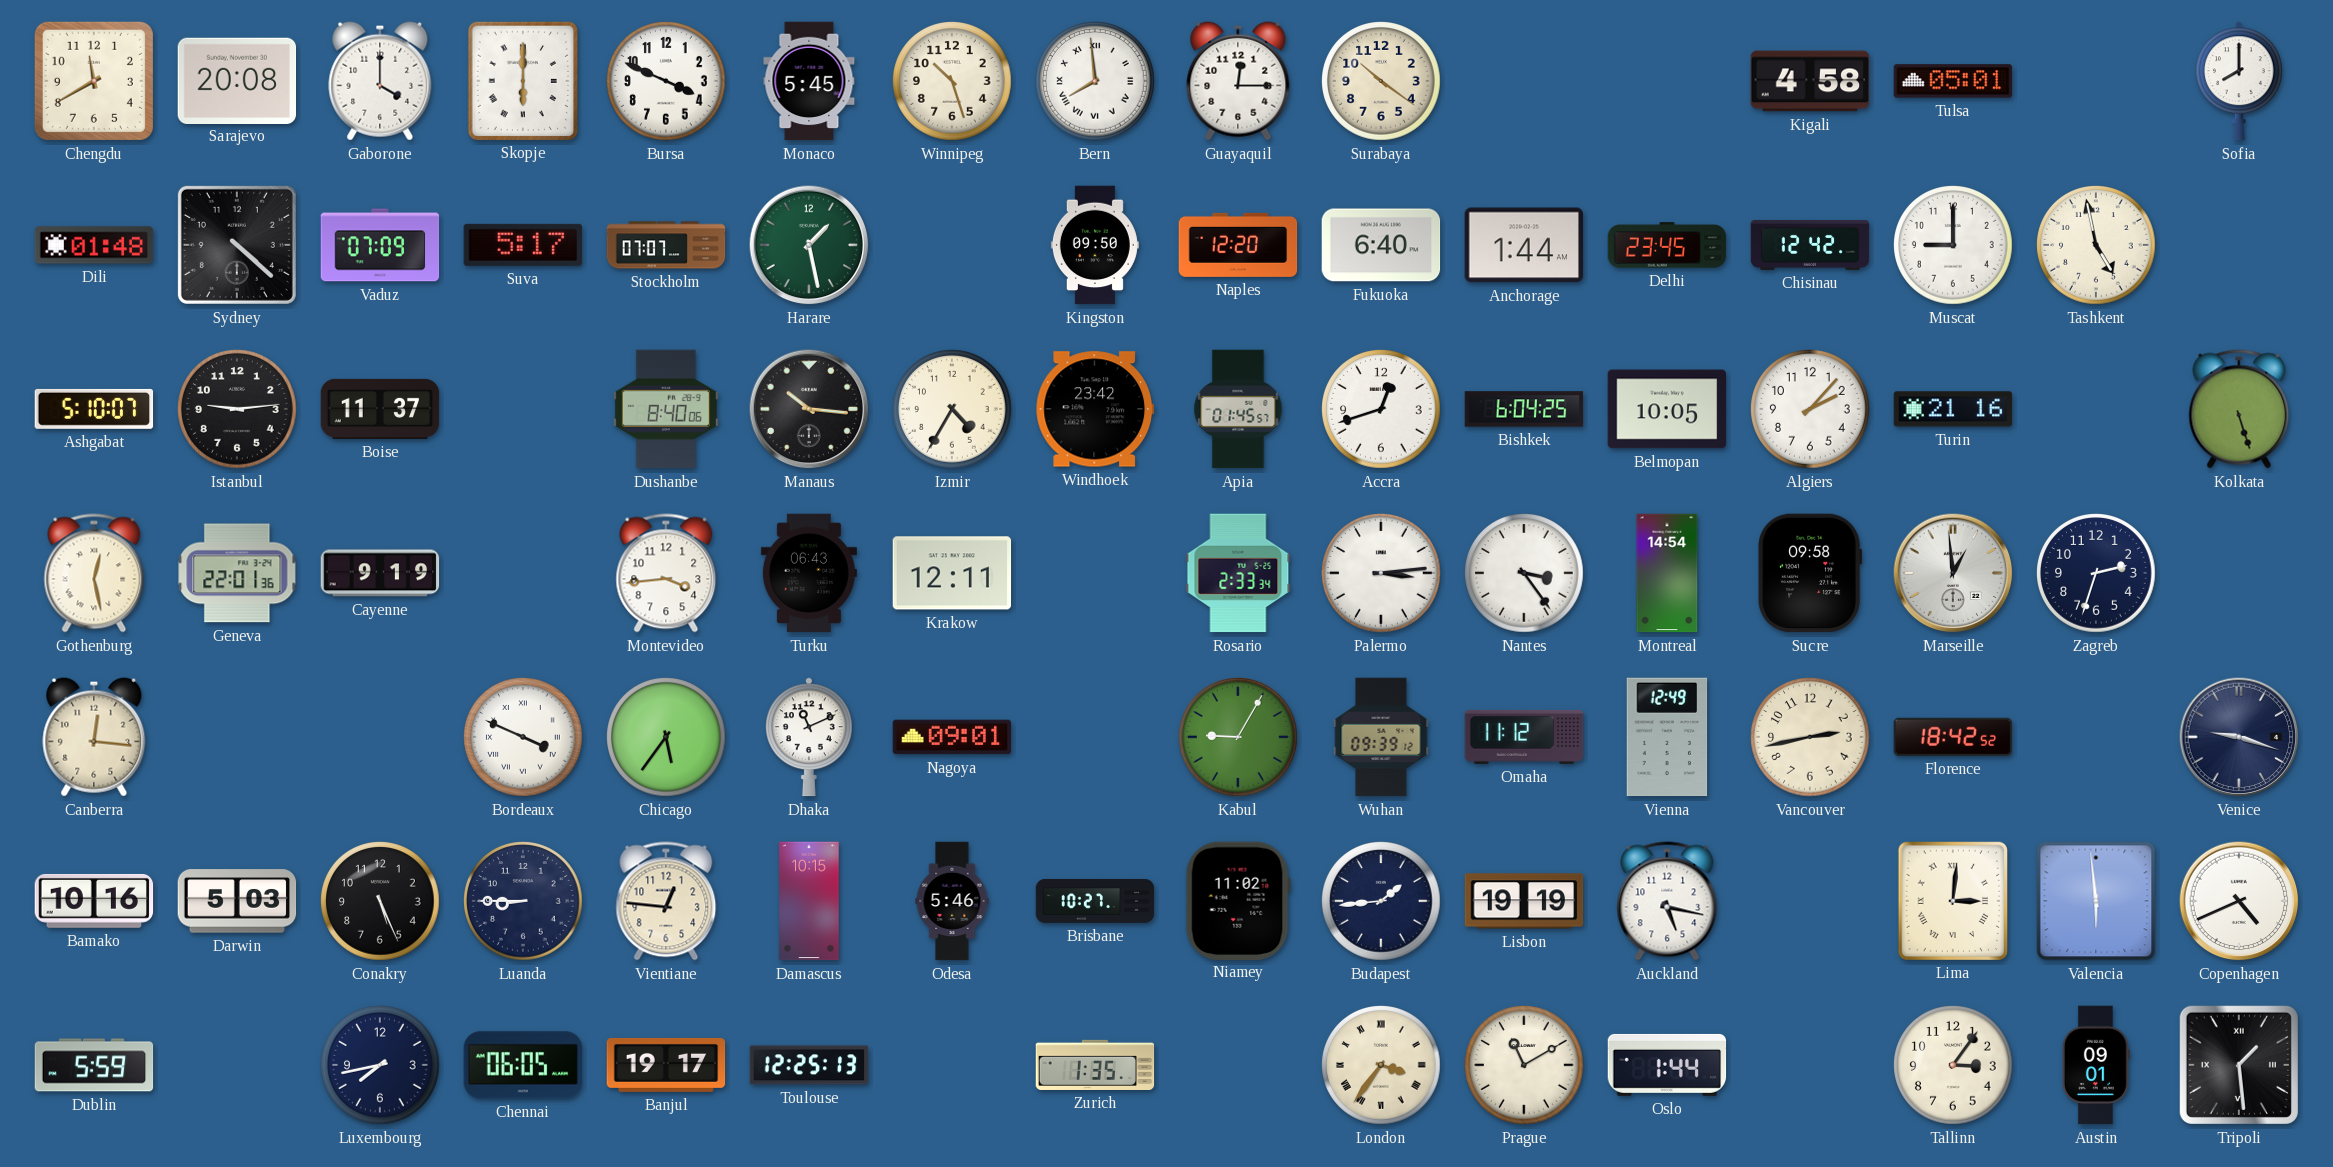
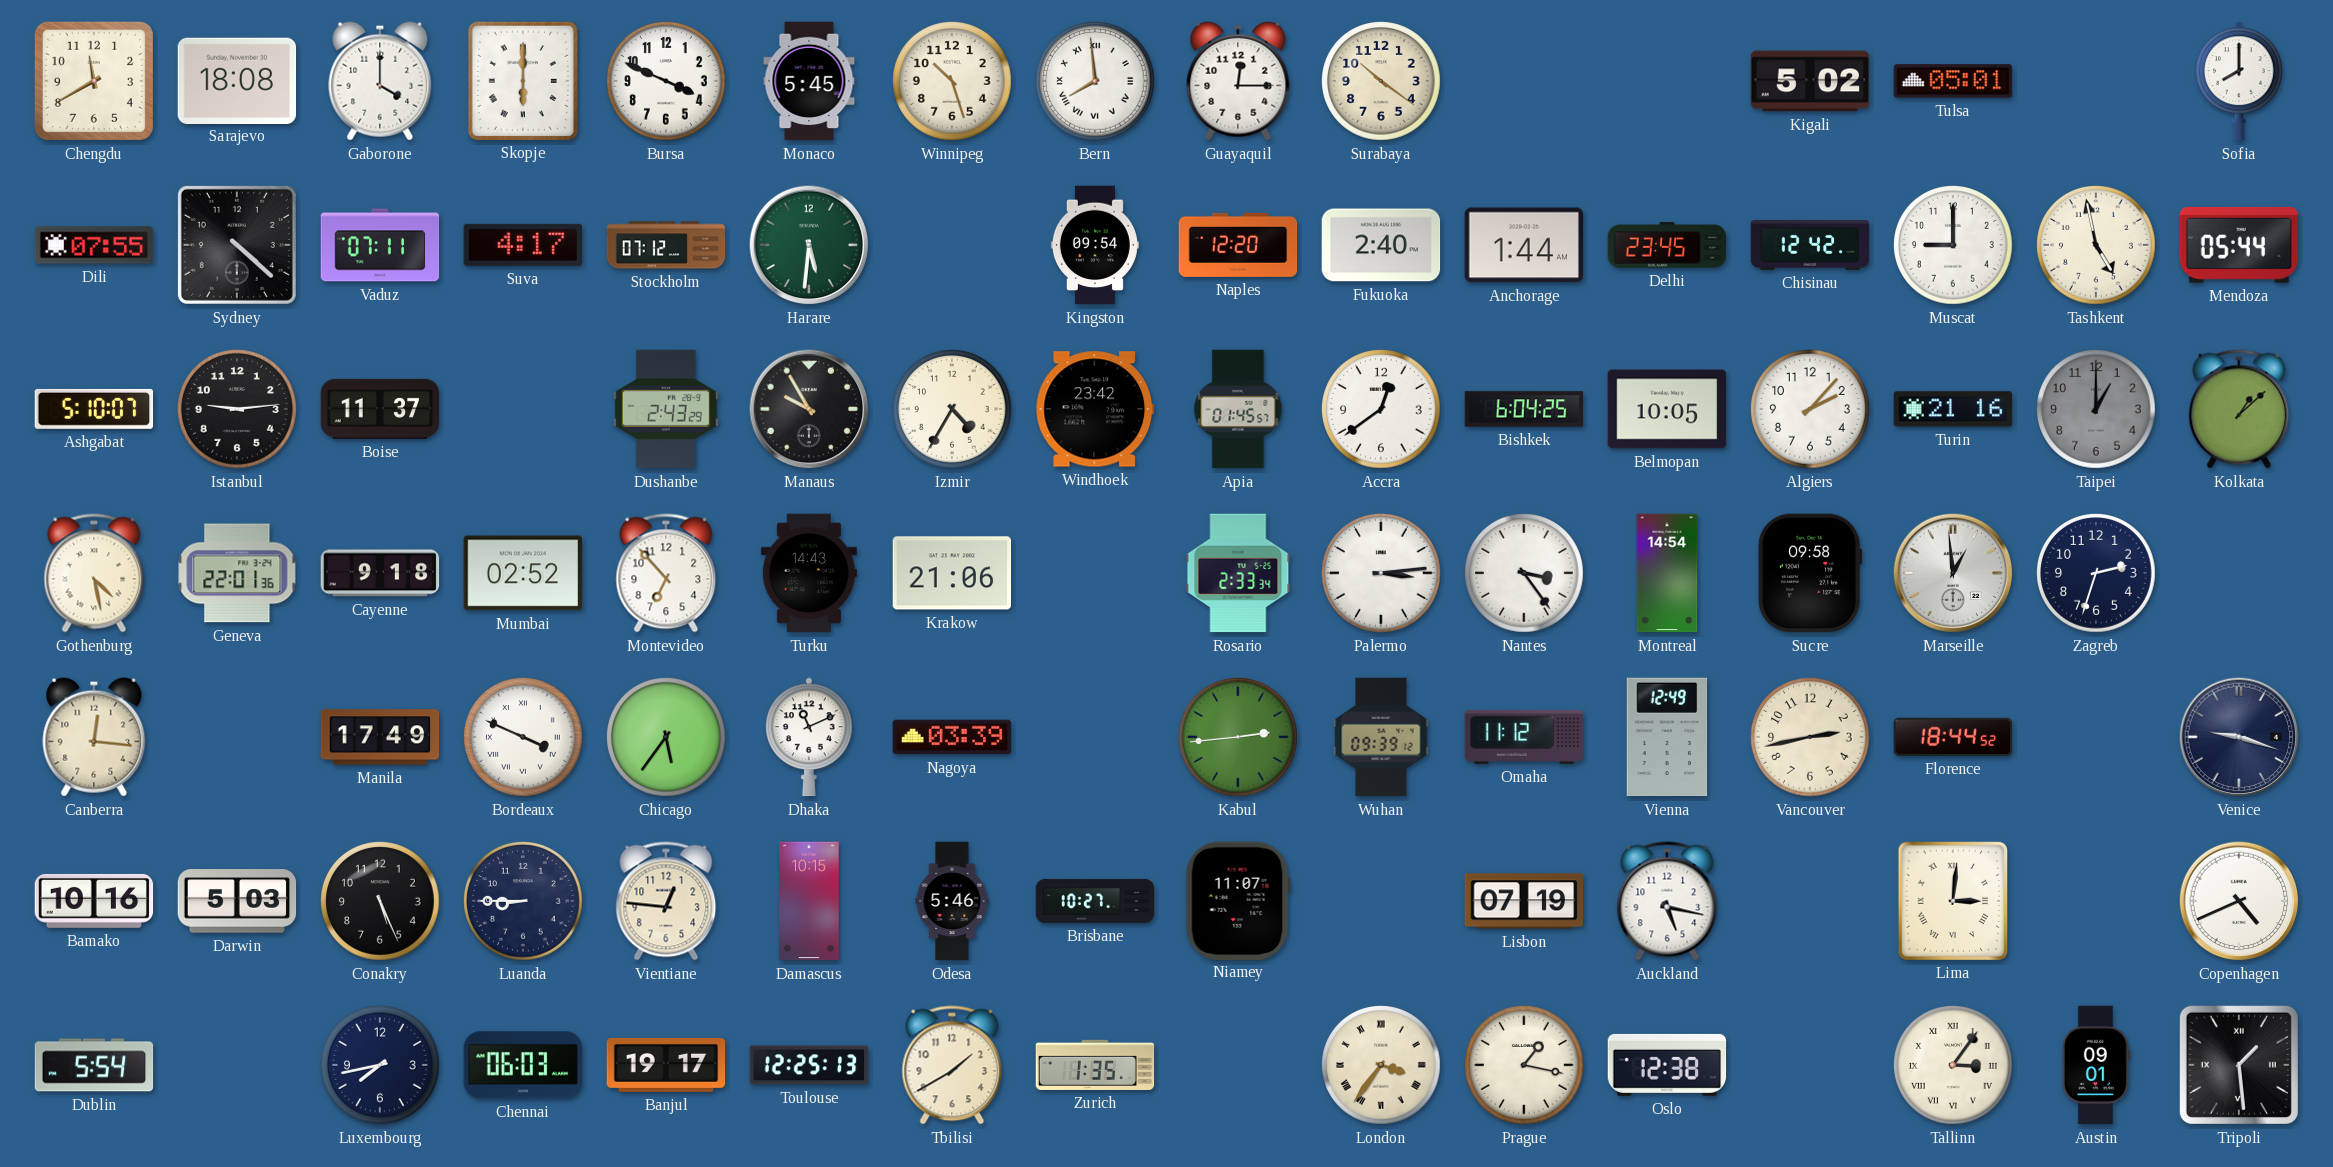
Sarajevo: 20:08 -> 18:08
Kigali: 4:58 -> 5:02
Dili: 01:48 -> 07:55
Vaduz: 07:09 -> 07:11
Suva: 5:17 -> 4:17
Stockholm: 07:07 -> 07:12
Harare: 1:28 -> 5:31
Kingston: 09:50 -> 09:54
Fukuoka: 6:40 -> 2:40
Mendoza: none -> 05:44
Dushanbe: 8:40 -> 2:43
Manaus: 10:16 -> 9:55
Accra: 12:42 -> 12:39
Taipei: none -> 1:00
Kolkata: 5:27 -> 1:08
Gothenburg: 12:28 -> 4:28
Cayenne: 9:19 -> 9:18
Mumbai: none -> 02:52
Montevideo: 3:44 -> 6:53
Turku: 06:43 -> 14:43
Krakow: 12:11 -> 21:06
Manila: none -> 17:49
Nagoya: 09:01 -> 03:39
Kabul: 9:05 -> 2:44
Florence: 18:42 -> 18:44
Niamey: 11:02 -> 11:07
Budapest: 1:44 -> none
Lisbon: 19:19 -> 07:19
Valencia: 5:59 -> none
Dublin: 5:59 -> 5:54
Chennai: 06:05 -> 06:03
Tbilisi: none -> 1:40
Prague: 11:10 -> 1:17
Oslo: 1:44 -> 12:38
Tallinn numerals: Arabic -> Roman
